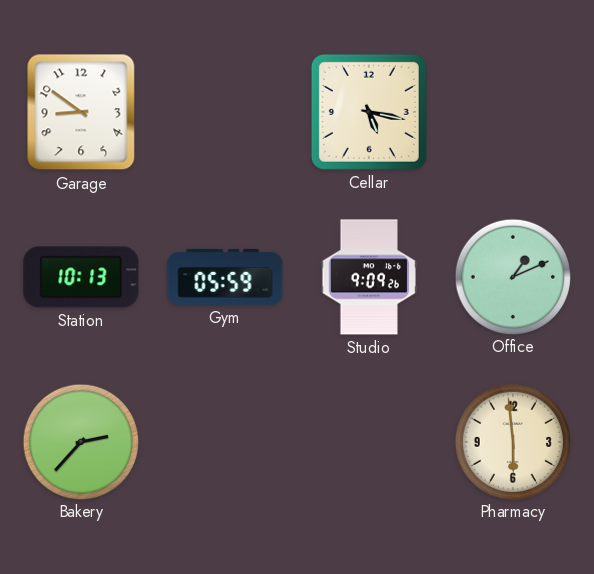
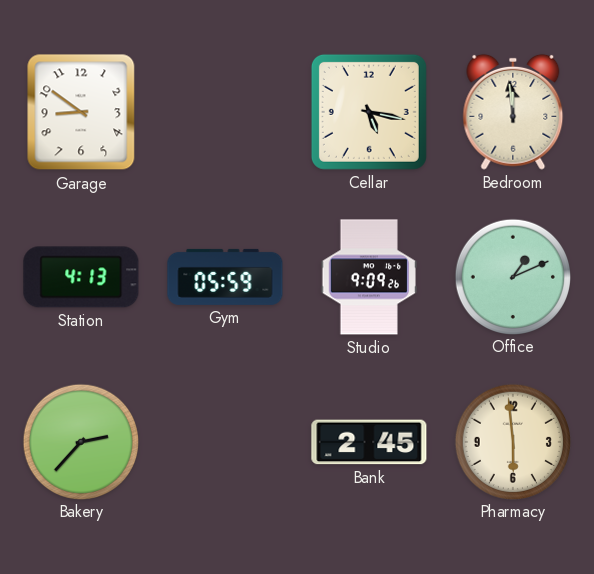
Bedroom: none -> 11:59
Station: 10:13 -> 4:13
Bank: none -> 2:45
